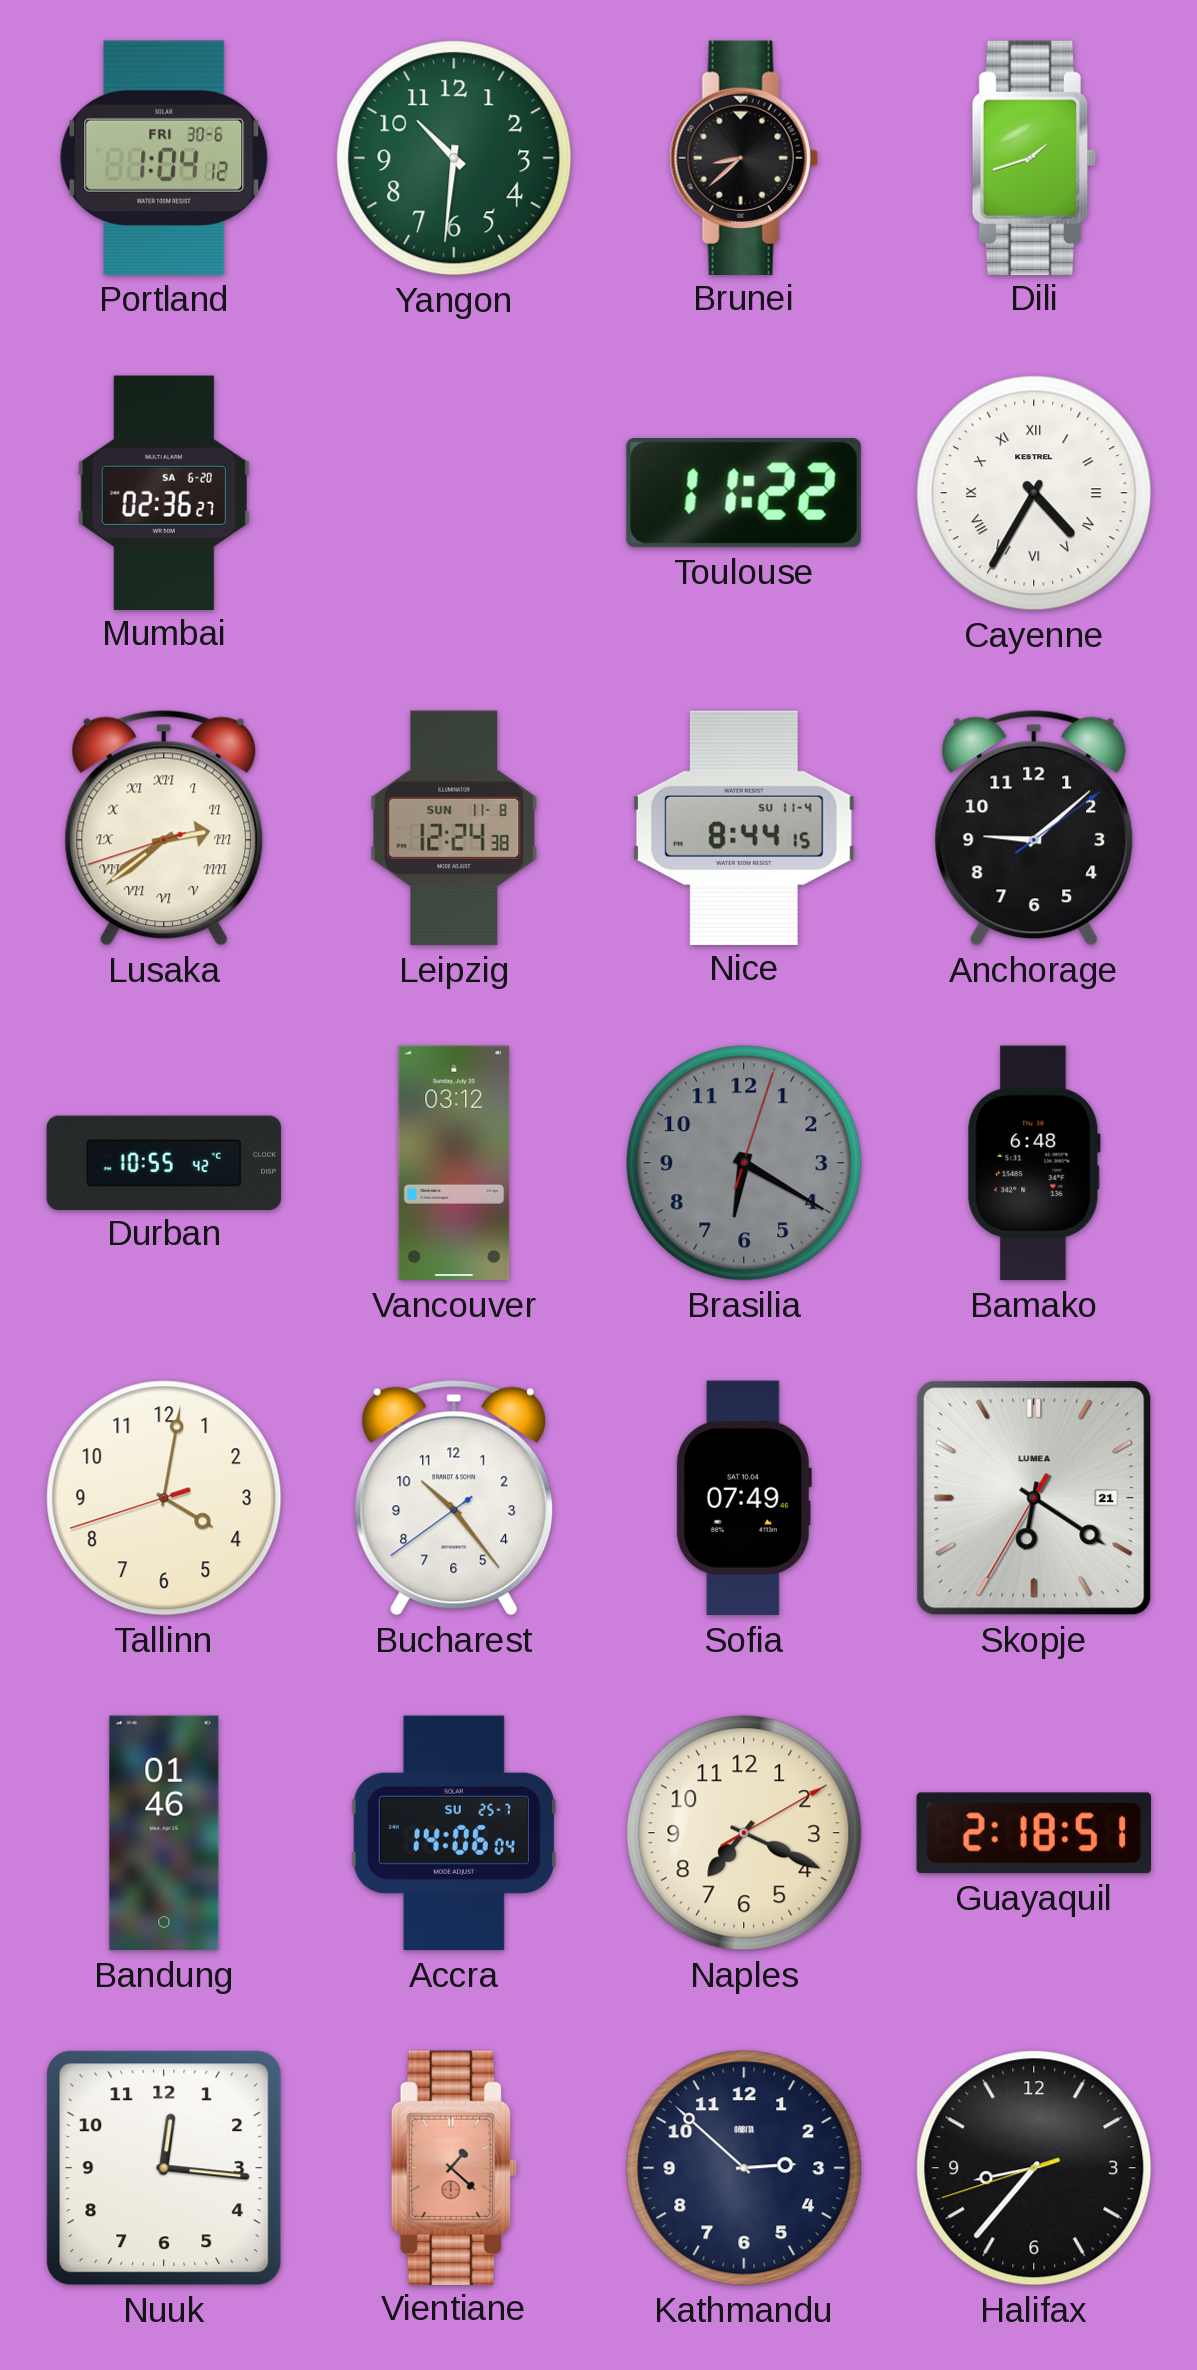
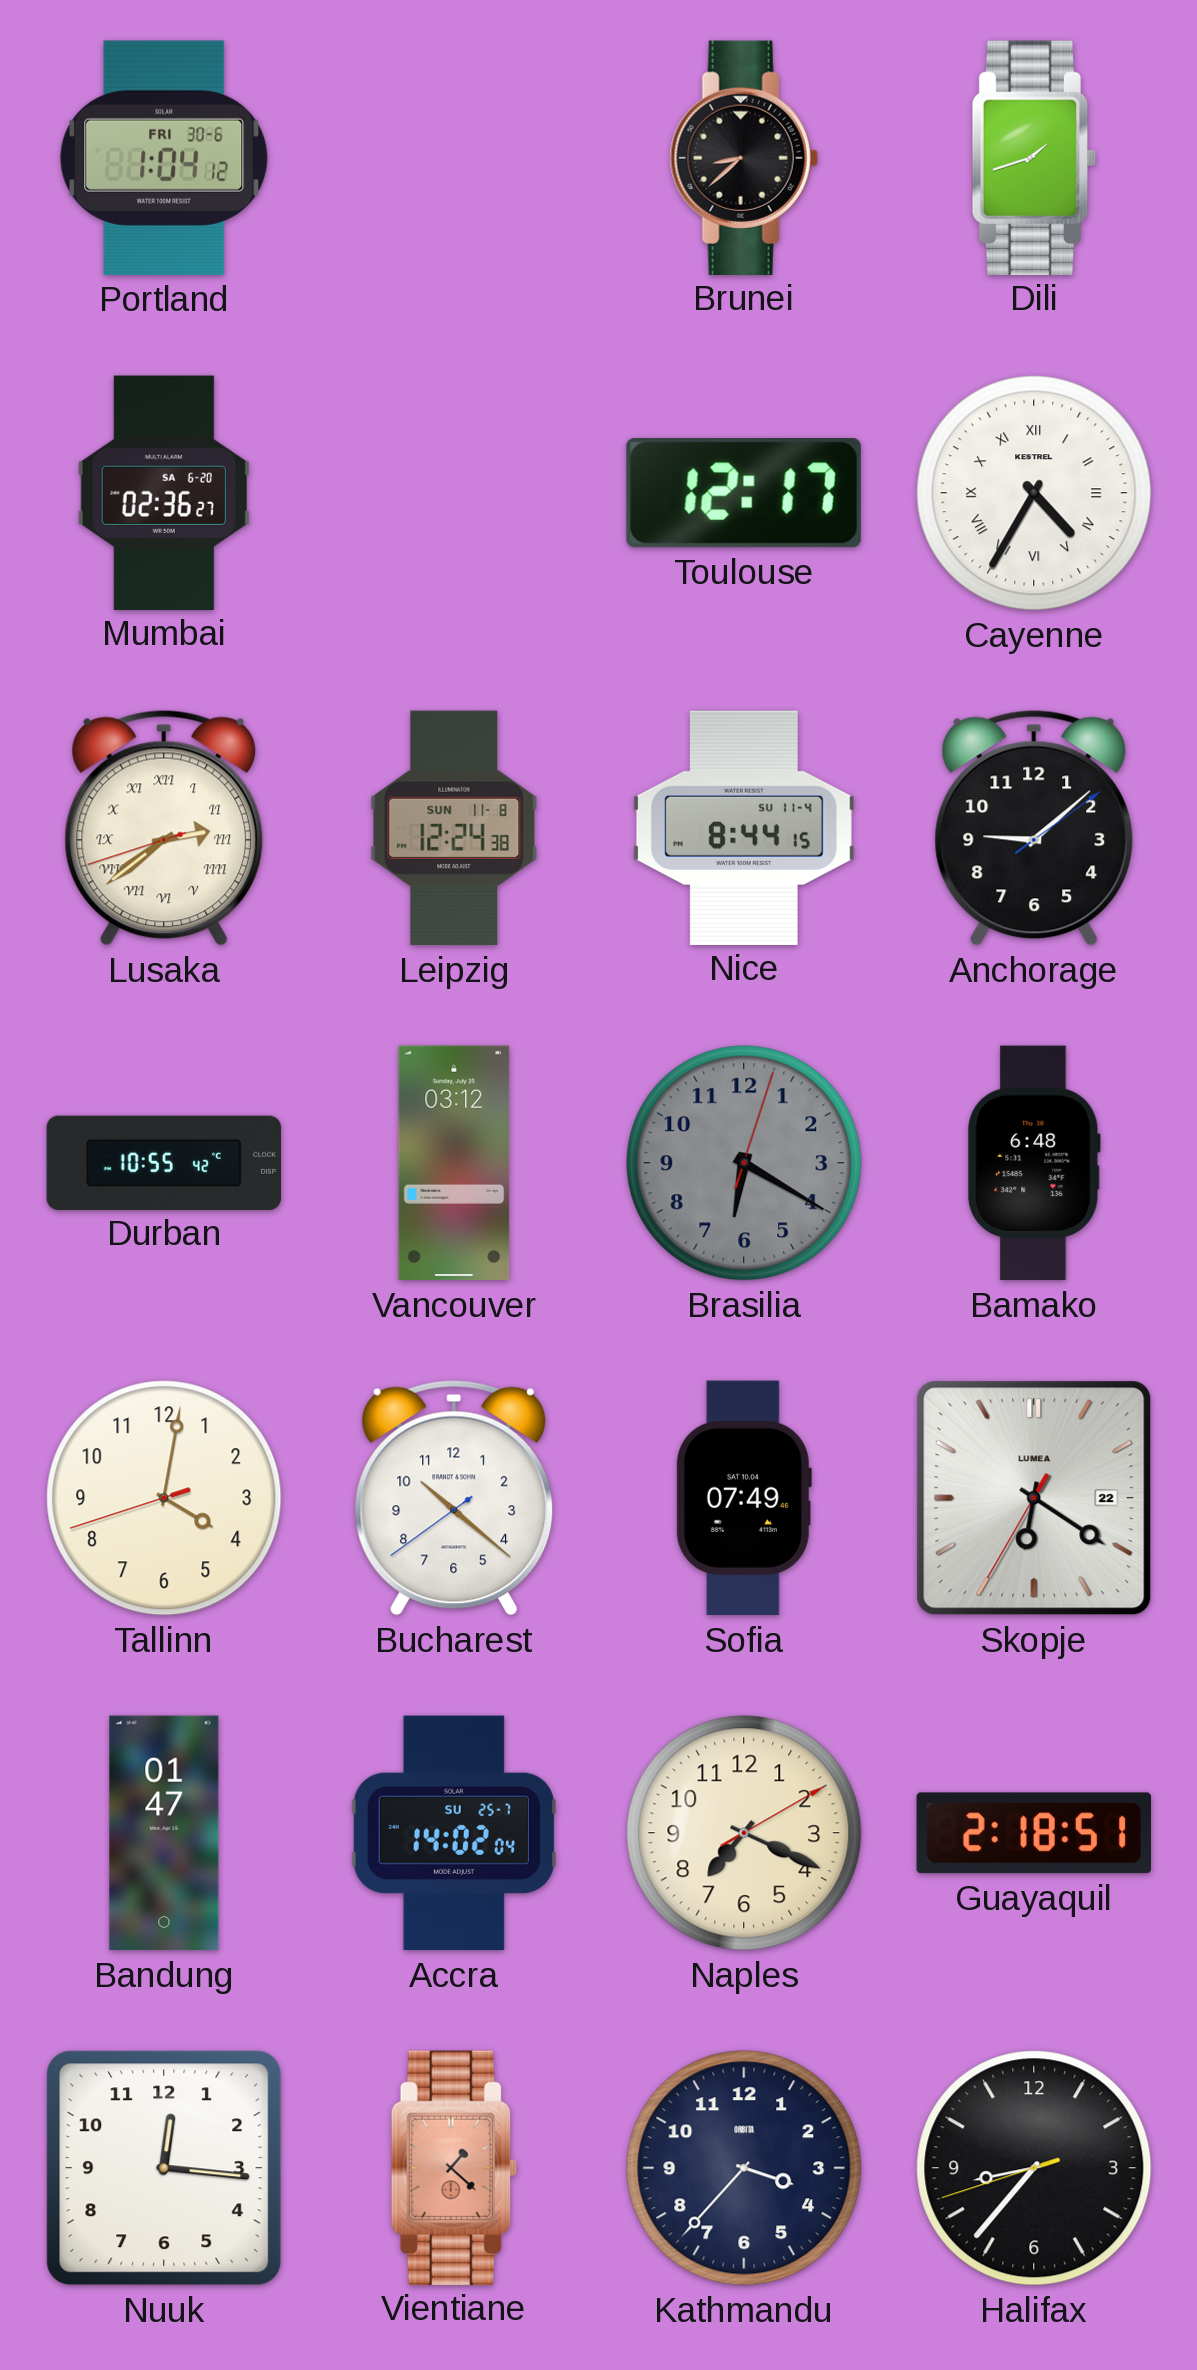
Yangon: 10:31 -> none
Toulouse: 11:22 -> 12:17
Bucharest: 10:23 -> 10:21
Skopje date: 21 -> 22
Bandung: 01:46 -> 01:47
Accra: 14:06 -> 14:02
Kathmandu: 2:52 -> 3:37
